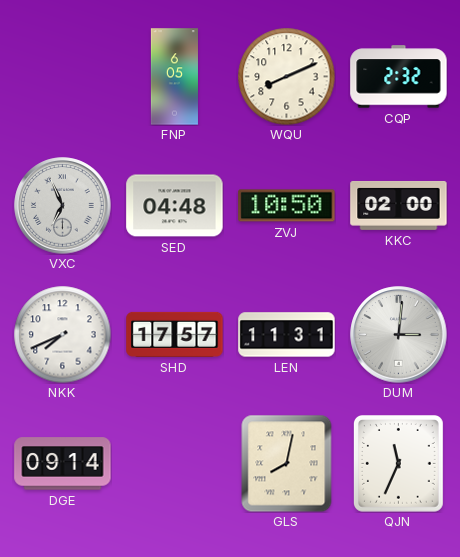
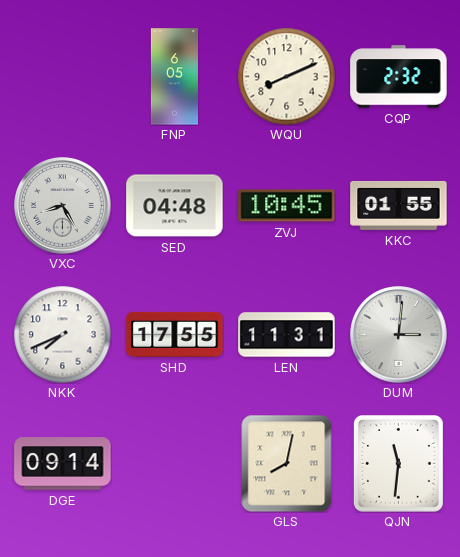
VXC: 6:56 -> 8:25
ZVJ: 10:50 -> 10:45
KKC: 02:00 -> 01:55
SHD: 17:57 -> 17:55
QJN: 11:34 -> 11:31
